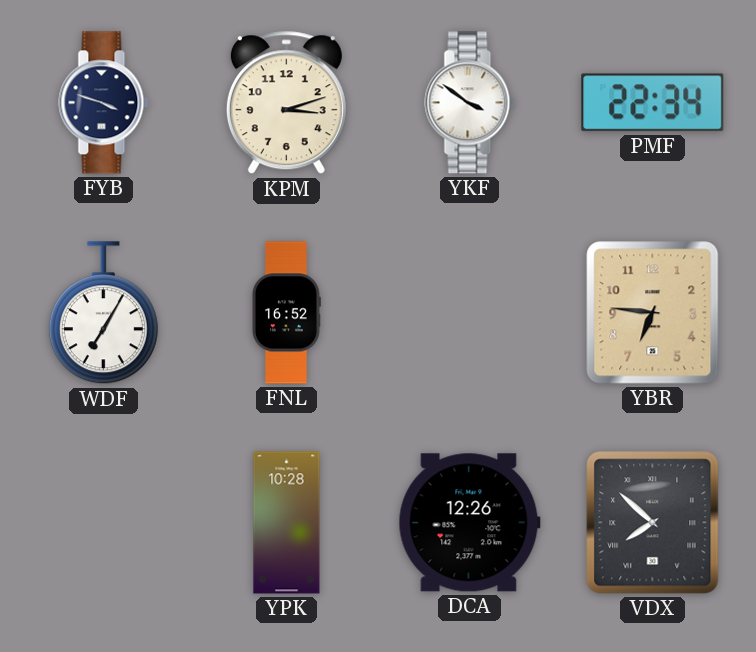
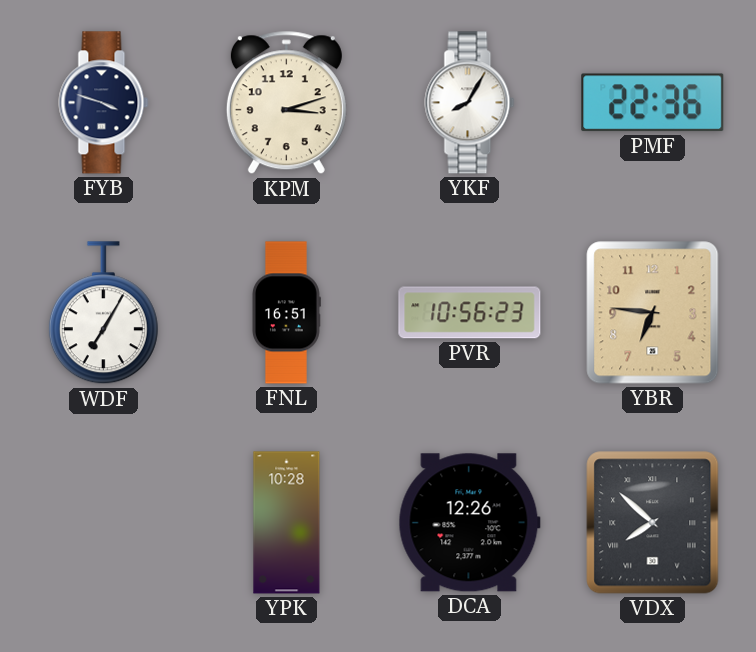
YKF: 3:51 -> 8:05
PMF: 22:34 -> 22:36
FNL: 16:52 -> 16:51
PVR: none -> 10:56
